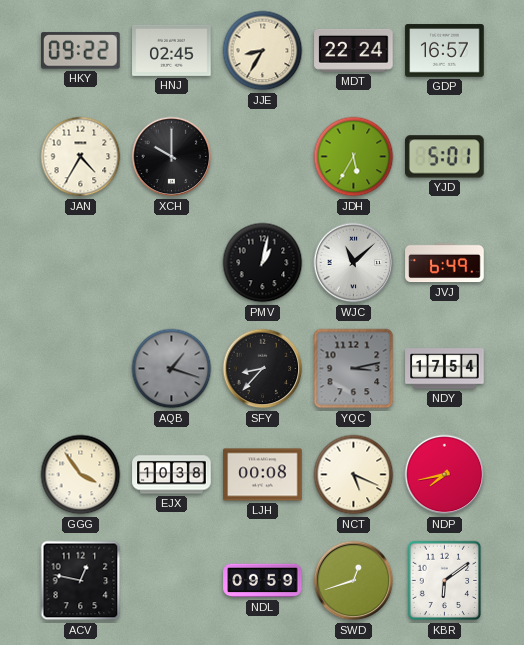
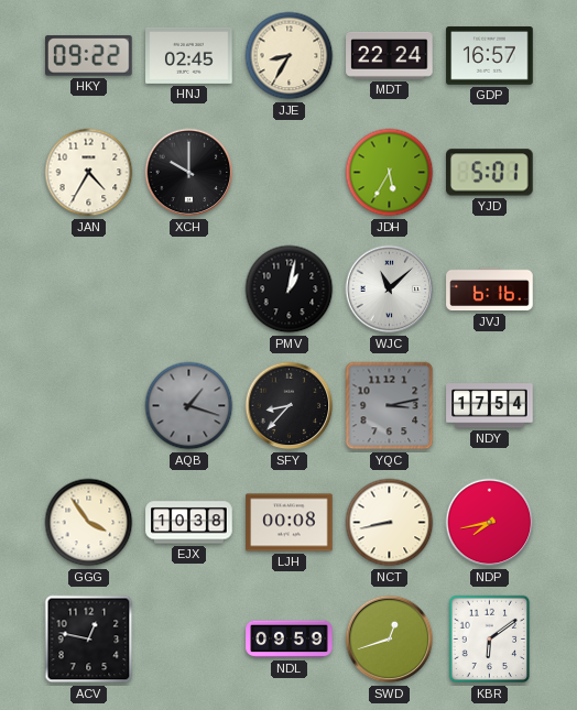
JVJ: 6:49 -> 6:16
NCT: 5:19 -> 8:43
